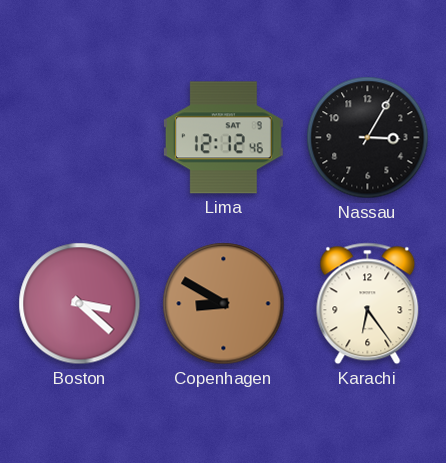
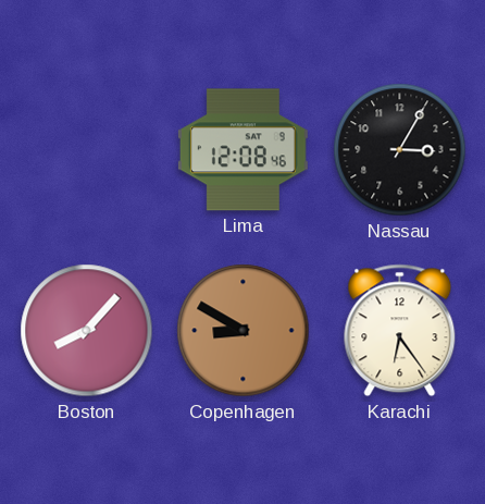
Lima: 12:12 -> 12:08
Boston: 3:22 -> 8:07
